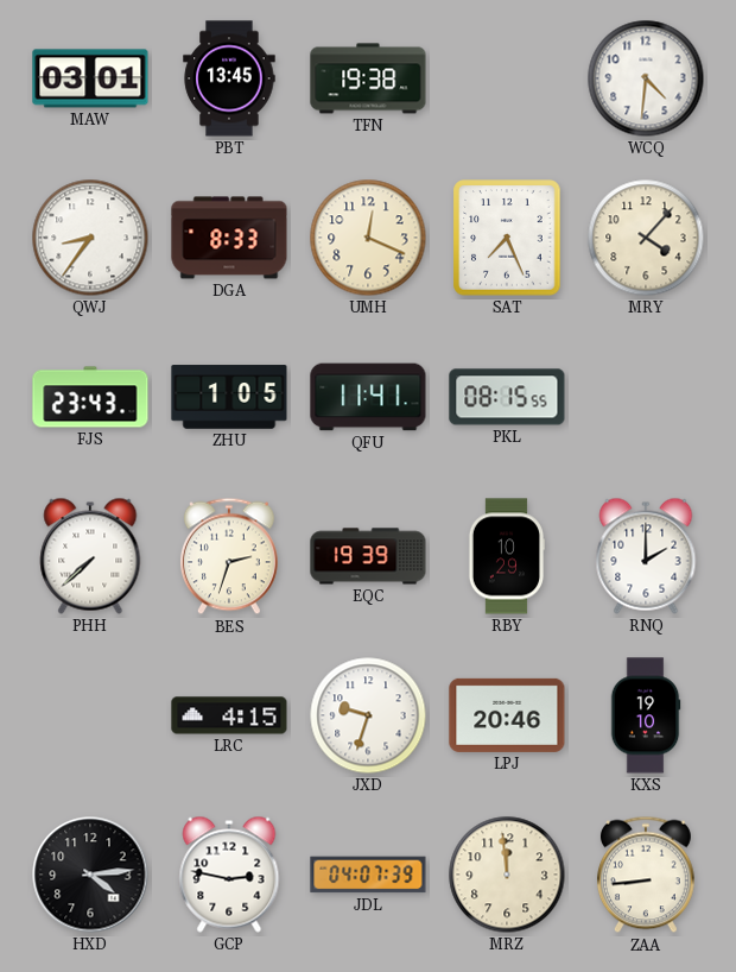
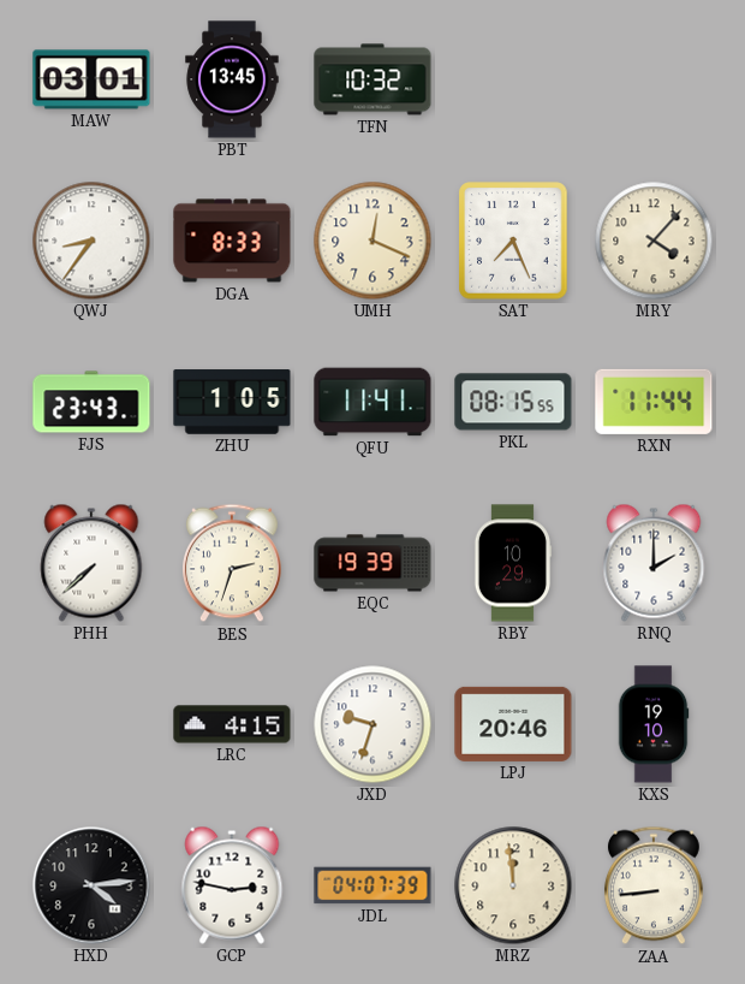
TFN: 19:38 -> 10:32
WCQ: 4:31 -> none
RXN: none -> 11:44
